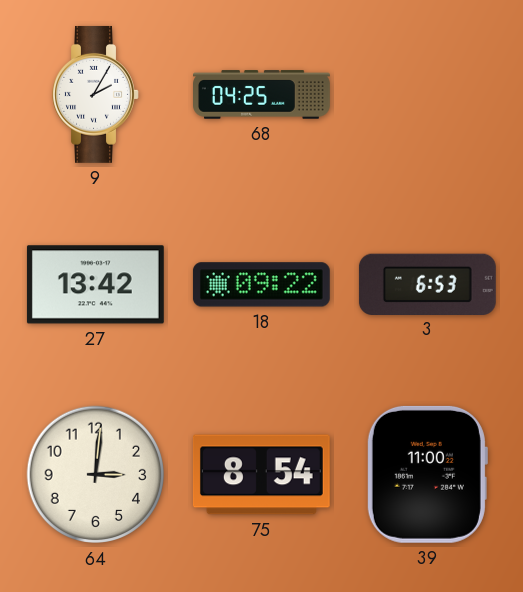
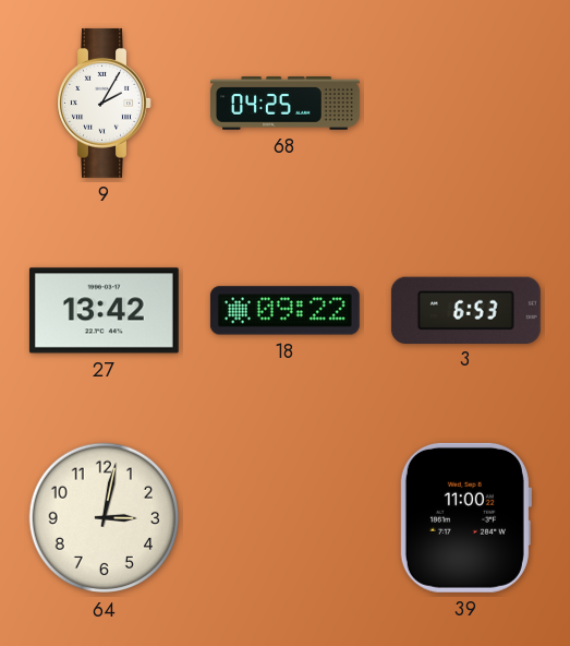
64: 3:01 -> 3:02
75: 8:54 -> none
